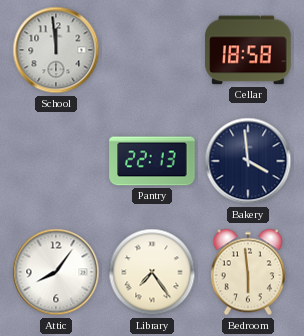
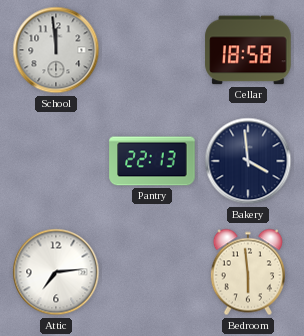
Attic: 8:06 -> 7:14
Library: 7:24 -> none
